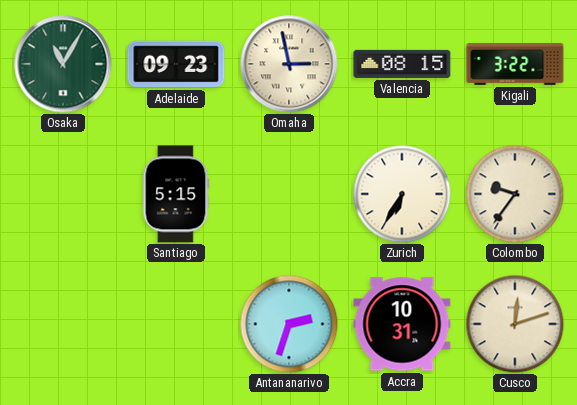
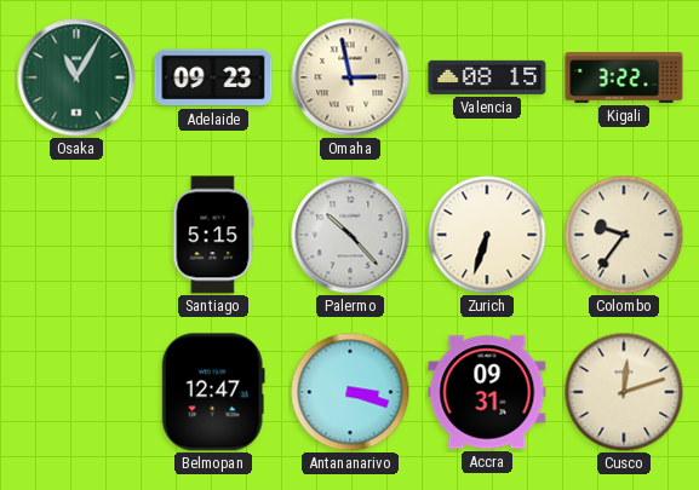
Palermo: none -> 10:23
Zurich: 6:35 -> 6:33
Belmopan: none -> 12:47
Antananarivo: 2:33 -> 3:18
Accra: 10:31 -> 09:31
